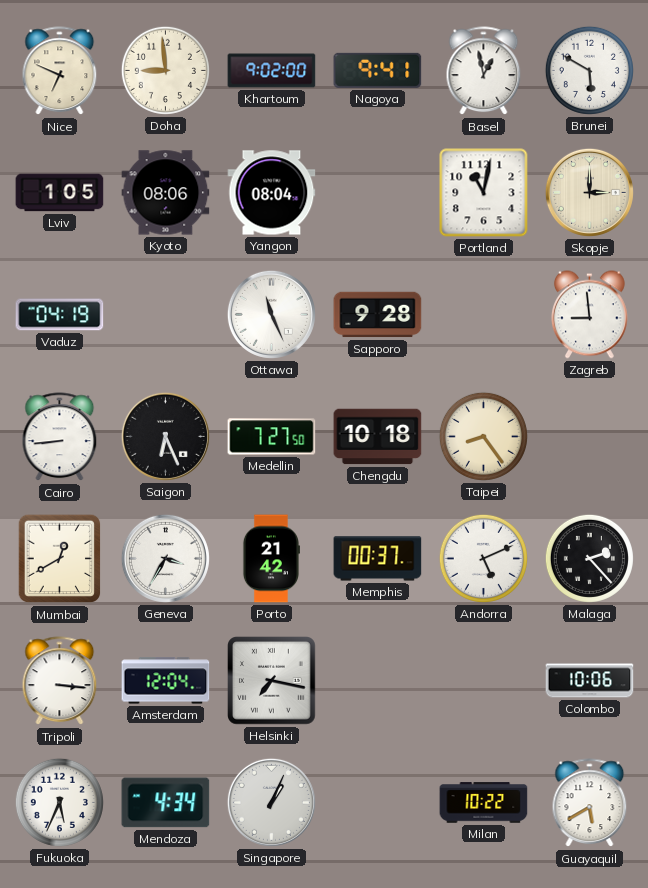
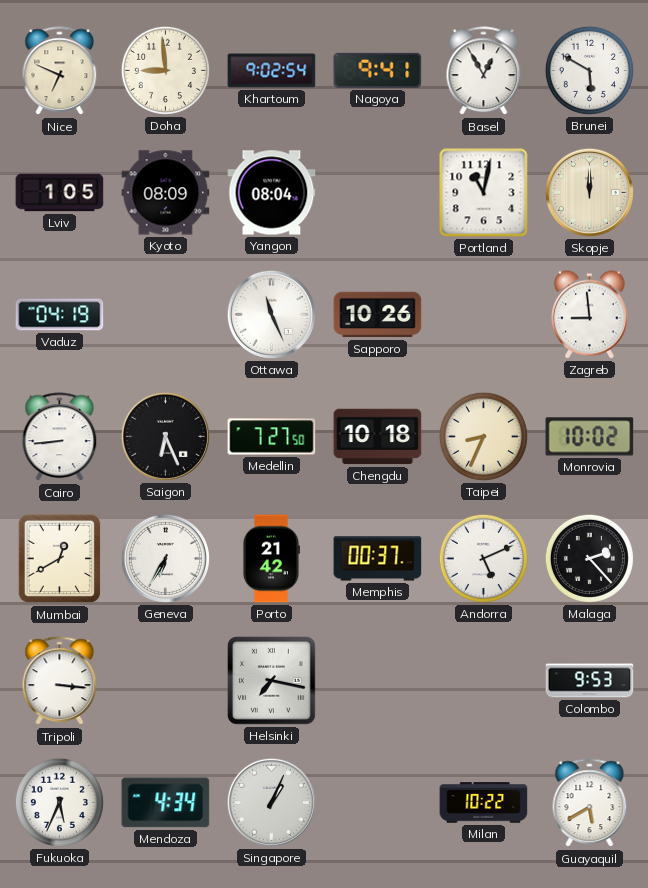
Khartoum: 9:02:00 -> 9:02:54
Basel: 12:58 -> 12:55
Kyoto: 08:06 -> 08:09
Skopje: 3:00 -> 12:00
Sapporo: 9:28 -> 10:26
Taipei: 8:24 -> 8:34
Monrovia: none -> 10:02
Geneva: 3:35 -> 6:35
Amsterdam: 12:04 -> none
Colombo: 10:06 -> 9:53
